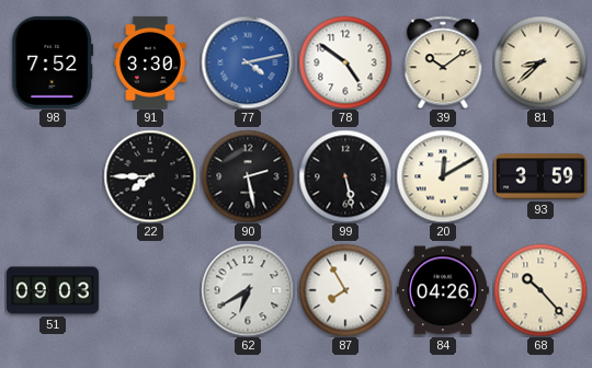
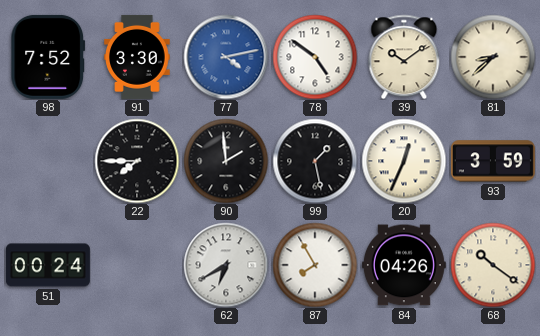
90: 2:28 -> 1:59
99: 5:28 -> 1:28
20: 12:10 -> 12:34
51: 09:03 -> 00:24
68: 10:23 -> 10:21
